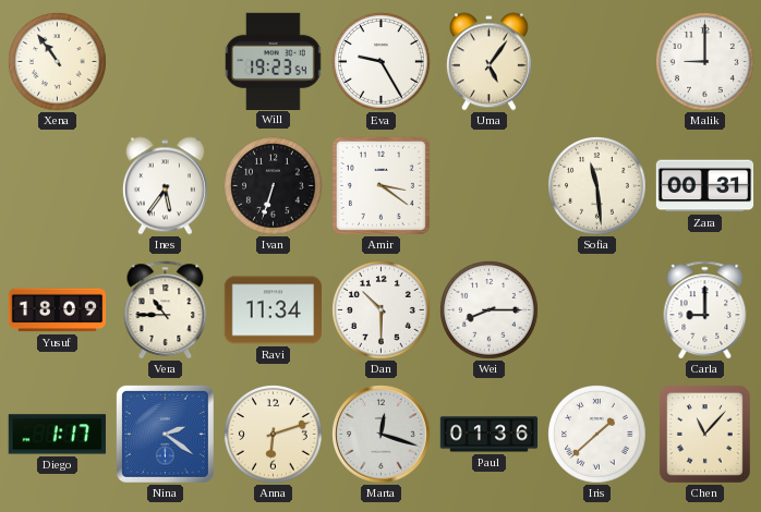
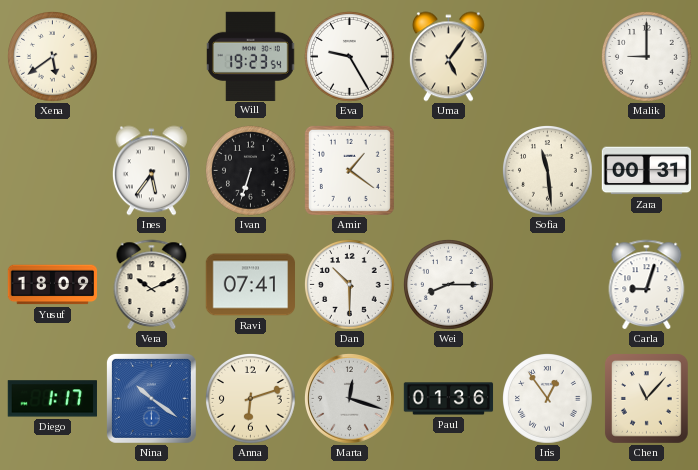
Xena: 10:54 -> 5:39
Amir: 3:21 -> 1:21
Vera: 10:45 -> 10:11
Ravi: 11:34 -> 07:41
Carla: 9:00 -> 9:03
Nina: 2:21 -> 10:21
Iris: 1:38 -> 12:54
